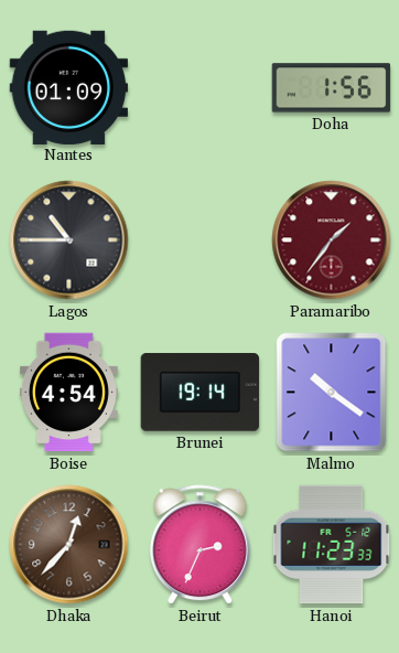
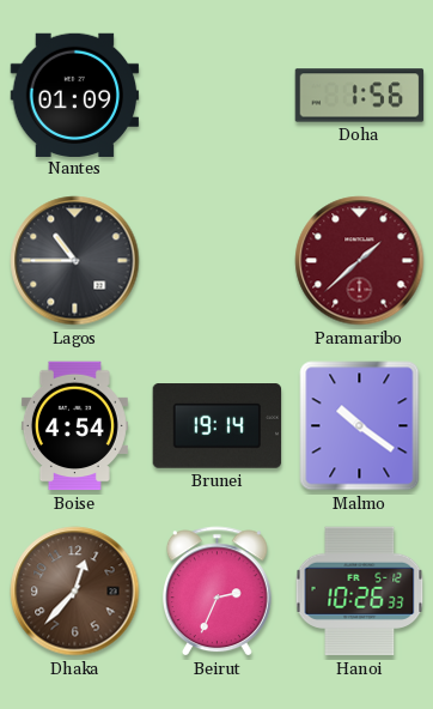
Paramaribo: 1:36 -> 1:38
Hanoi: 11:23 -> 10:26
